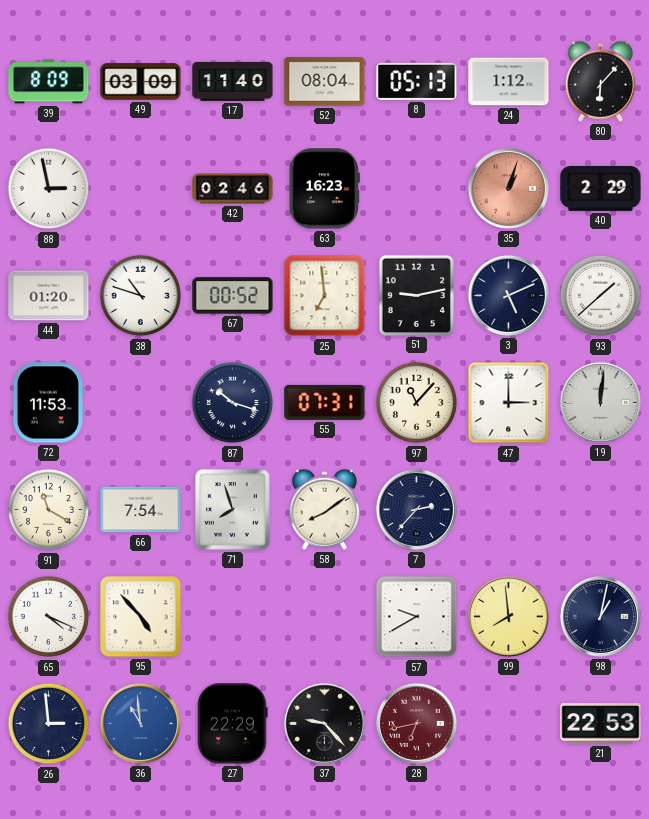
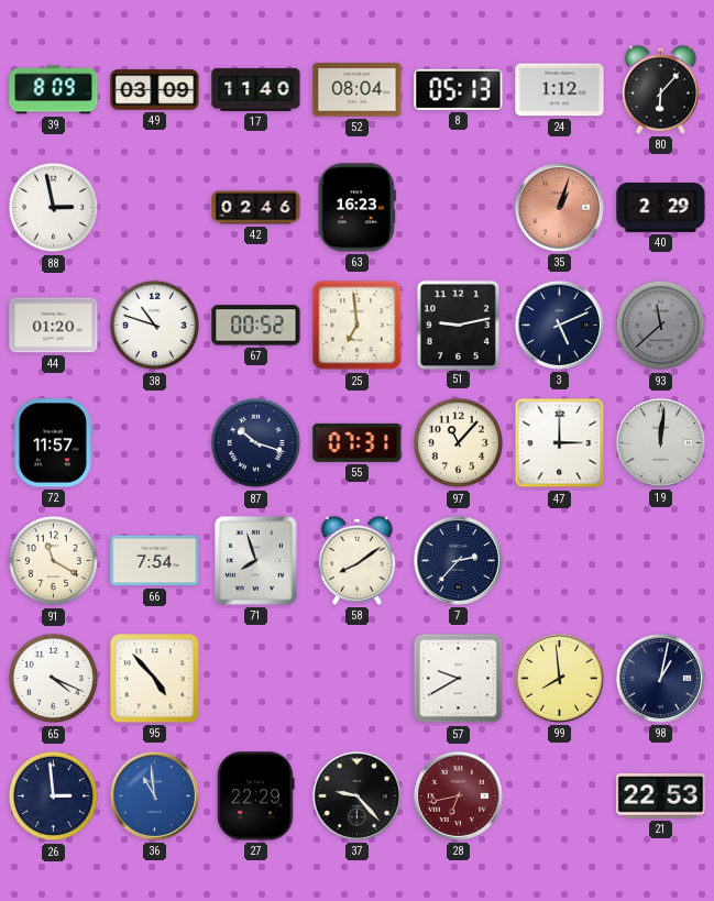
93: 1:38 -> 11:38
93 dial: white -> grey
72: 11:53 -> 11:57
